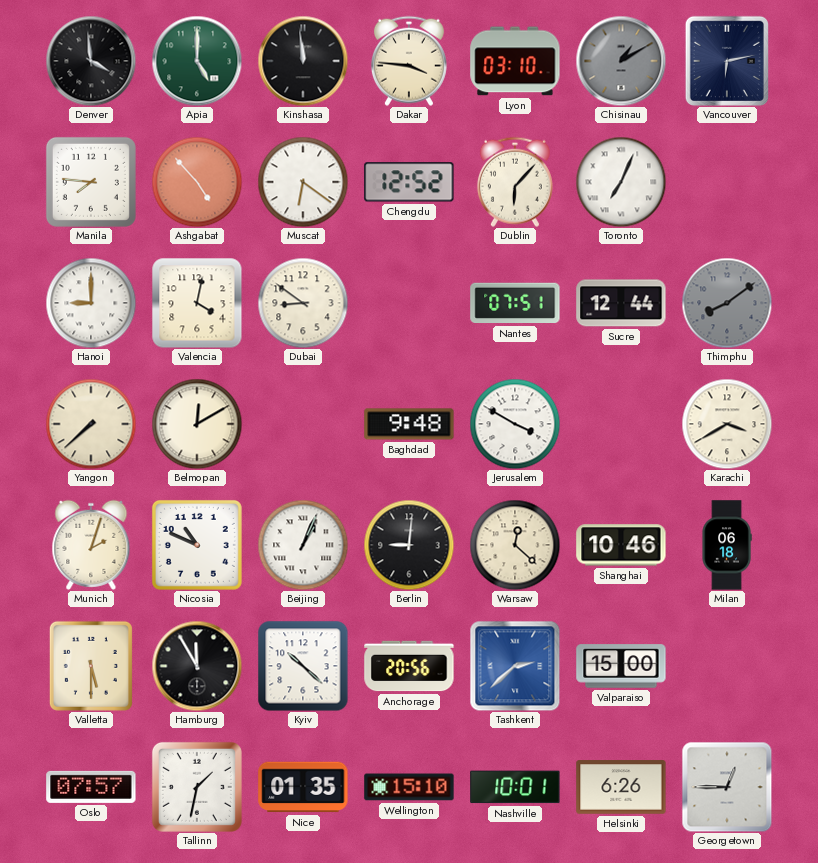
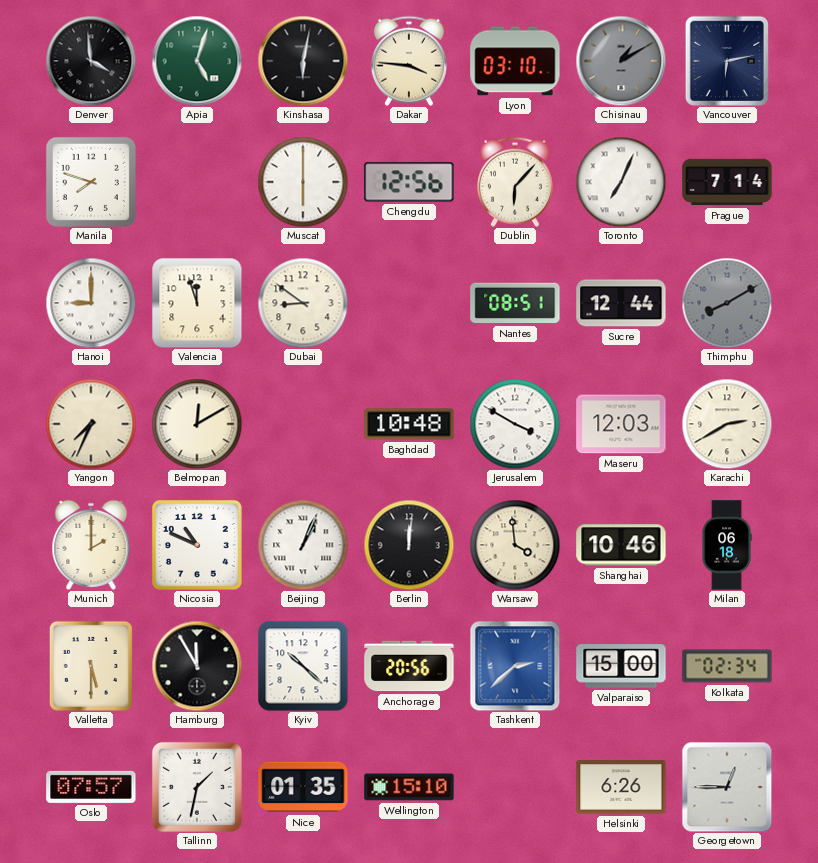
Apia: 5:00 -> 5:03
Kinshasa: 11:59 -> 6:02
Manila: 7:46 -> 7:48
Ashgabat: 4:53 -> none
Muscat: 6:21 -> 6:00
Chengdu: 12:52 -> 12:56
Prague: none -> 7:14
Valencia: 4:02 -> 11:57
Nantes: 07:51 -> 08:51
Thimphu: 8:09 -> 8:10
Yangon: 7:38 -> 7:34
Baghdad: 9:48 -> 10:48
Maseru: none -> 12:03
Karachi: 3:40 -> 2:40
Munich: 2:03 -> 2:00
Berlin: 9:01 -> 12:01
Warsaw: 12:22 -> 3:59
Kolkata: none -> 02:34
Nashville: 10:01 -> none
